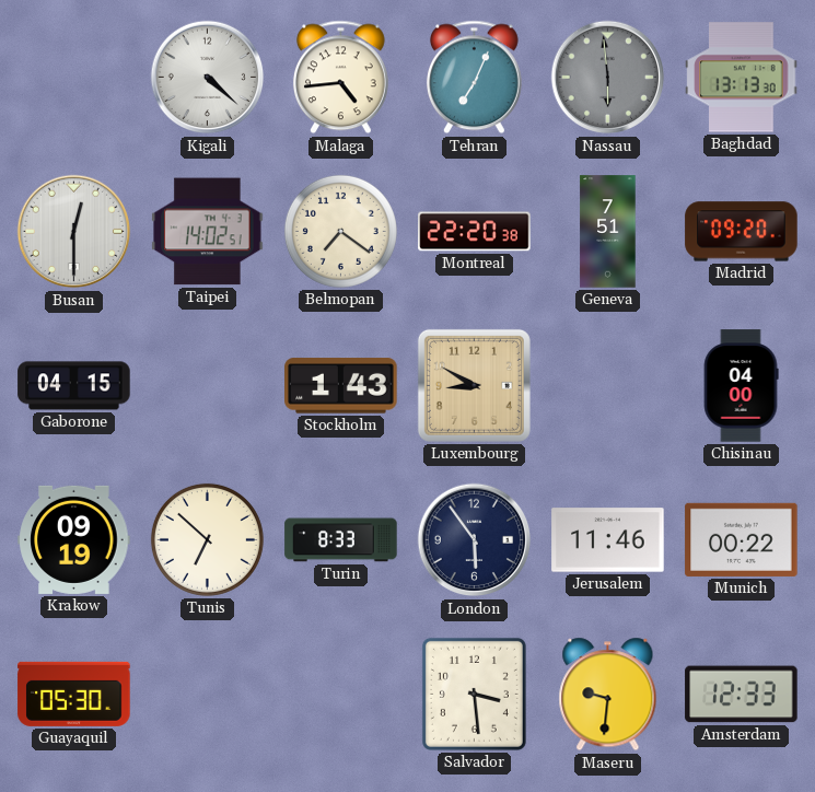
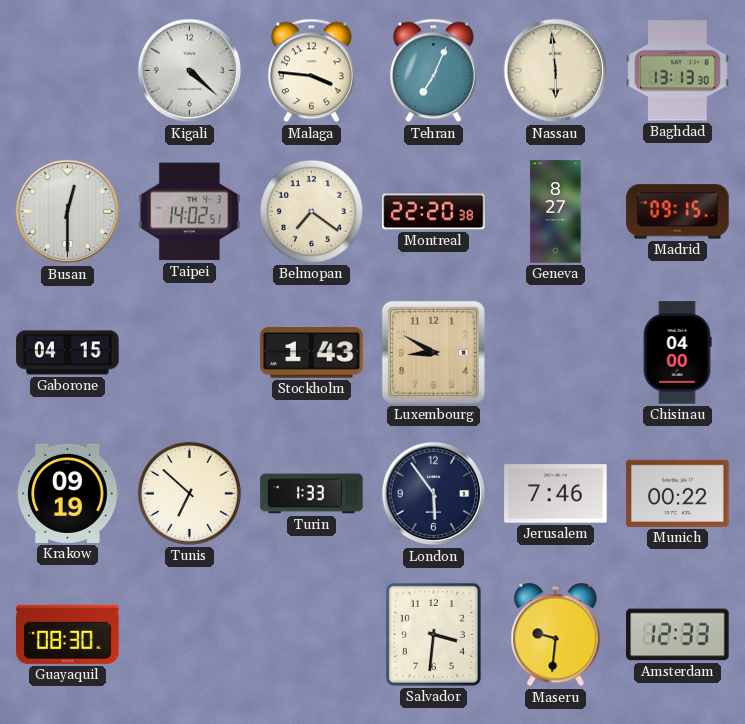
Malaga: 4:44 -> 3:46
Nassau dial: grey -> cream
Geneva: 7:51 -> 8:27
Madrid: 09:20 -> 09:15
Turin: 8:33 -> 1:33
Jerusalem: 11:46 -> 7:46
Guayaquil: 05:30 -> 08:30
Salvador: 3:29 -> 3:31
